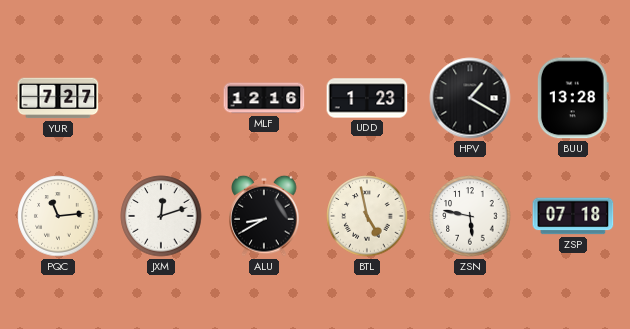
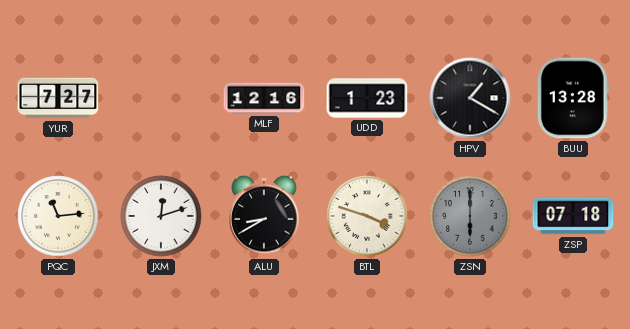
BTL: 4:58 -> 3:48
ZSN: 5:47 -> 6:00
ZSN dial: white -> grey
